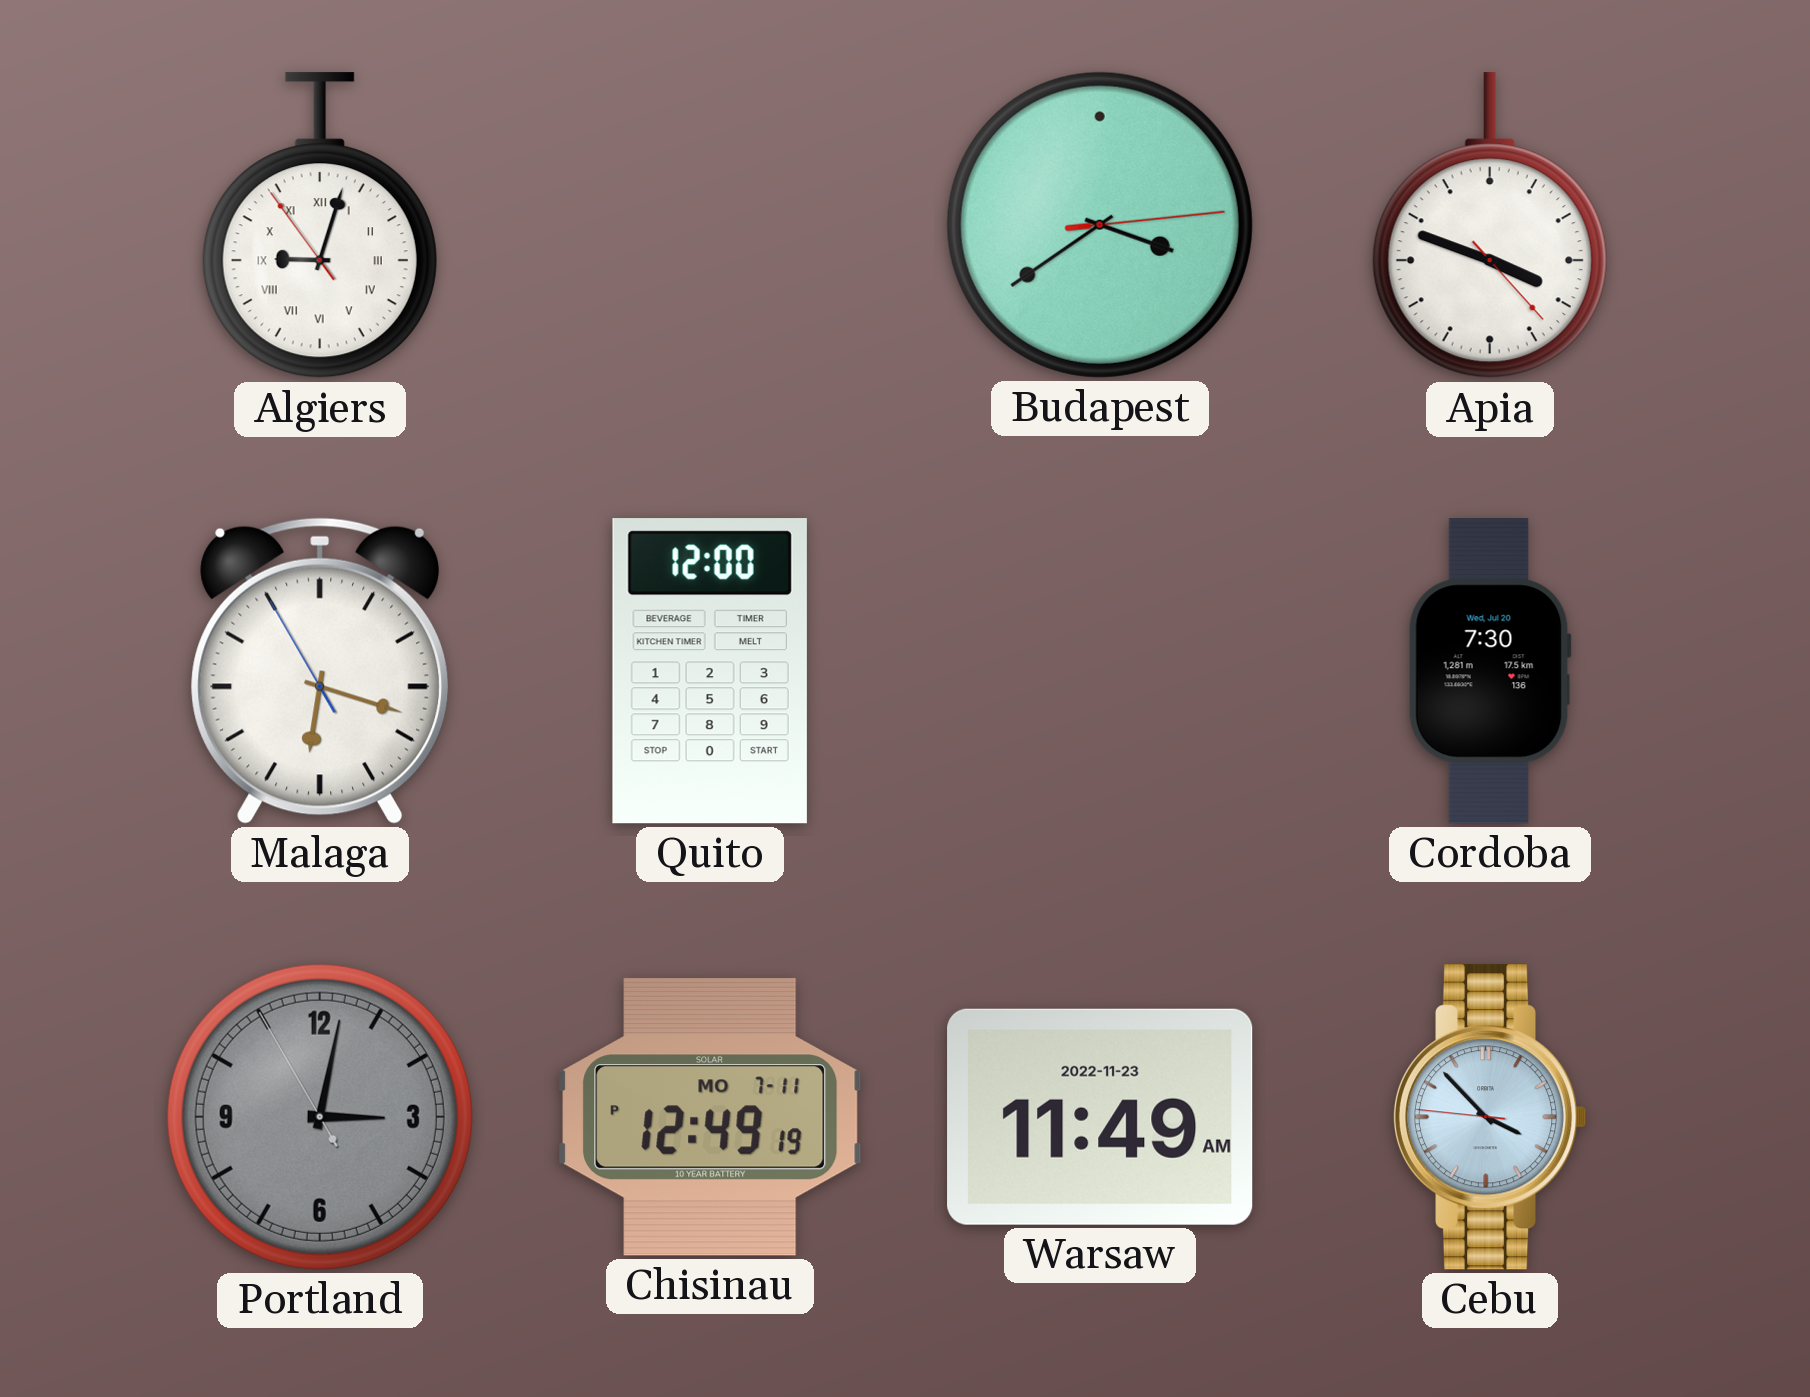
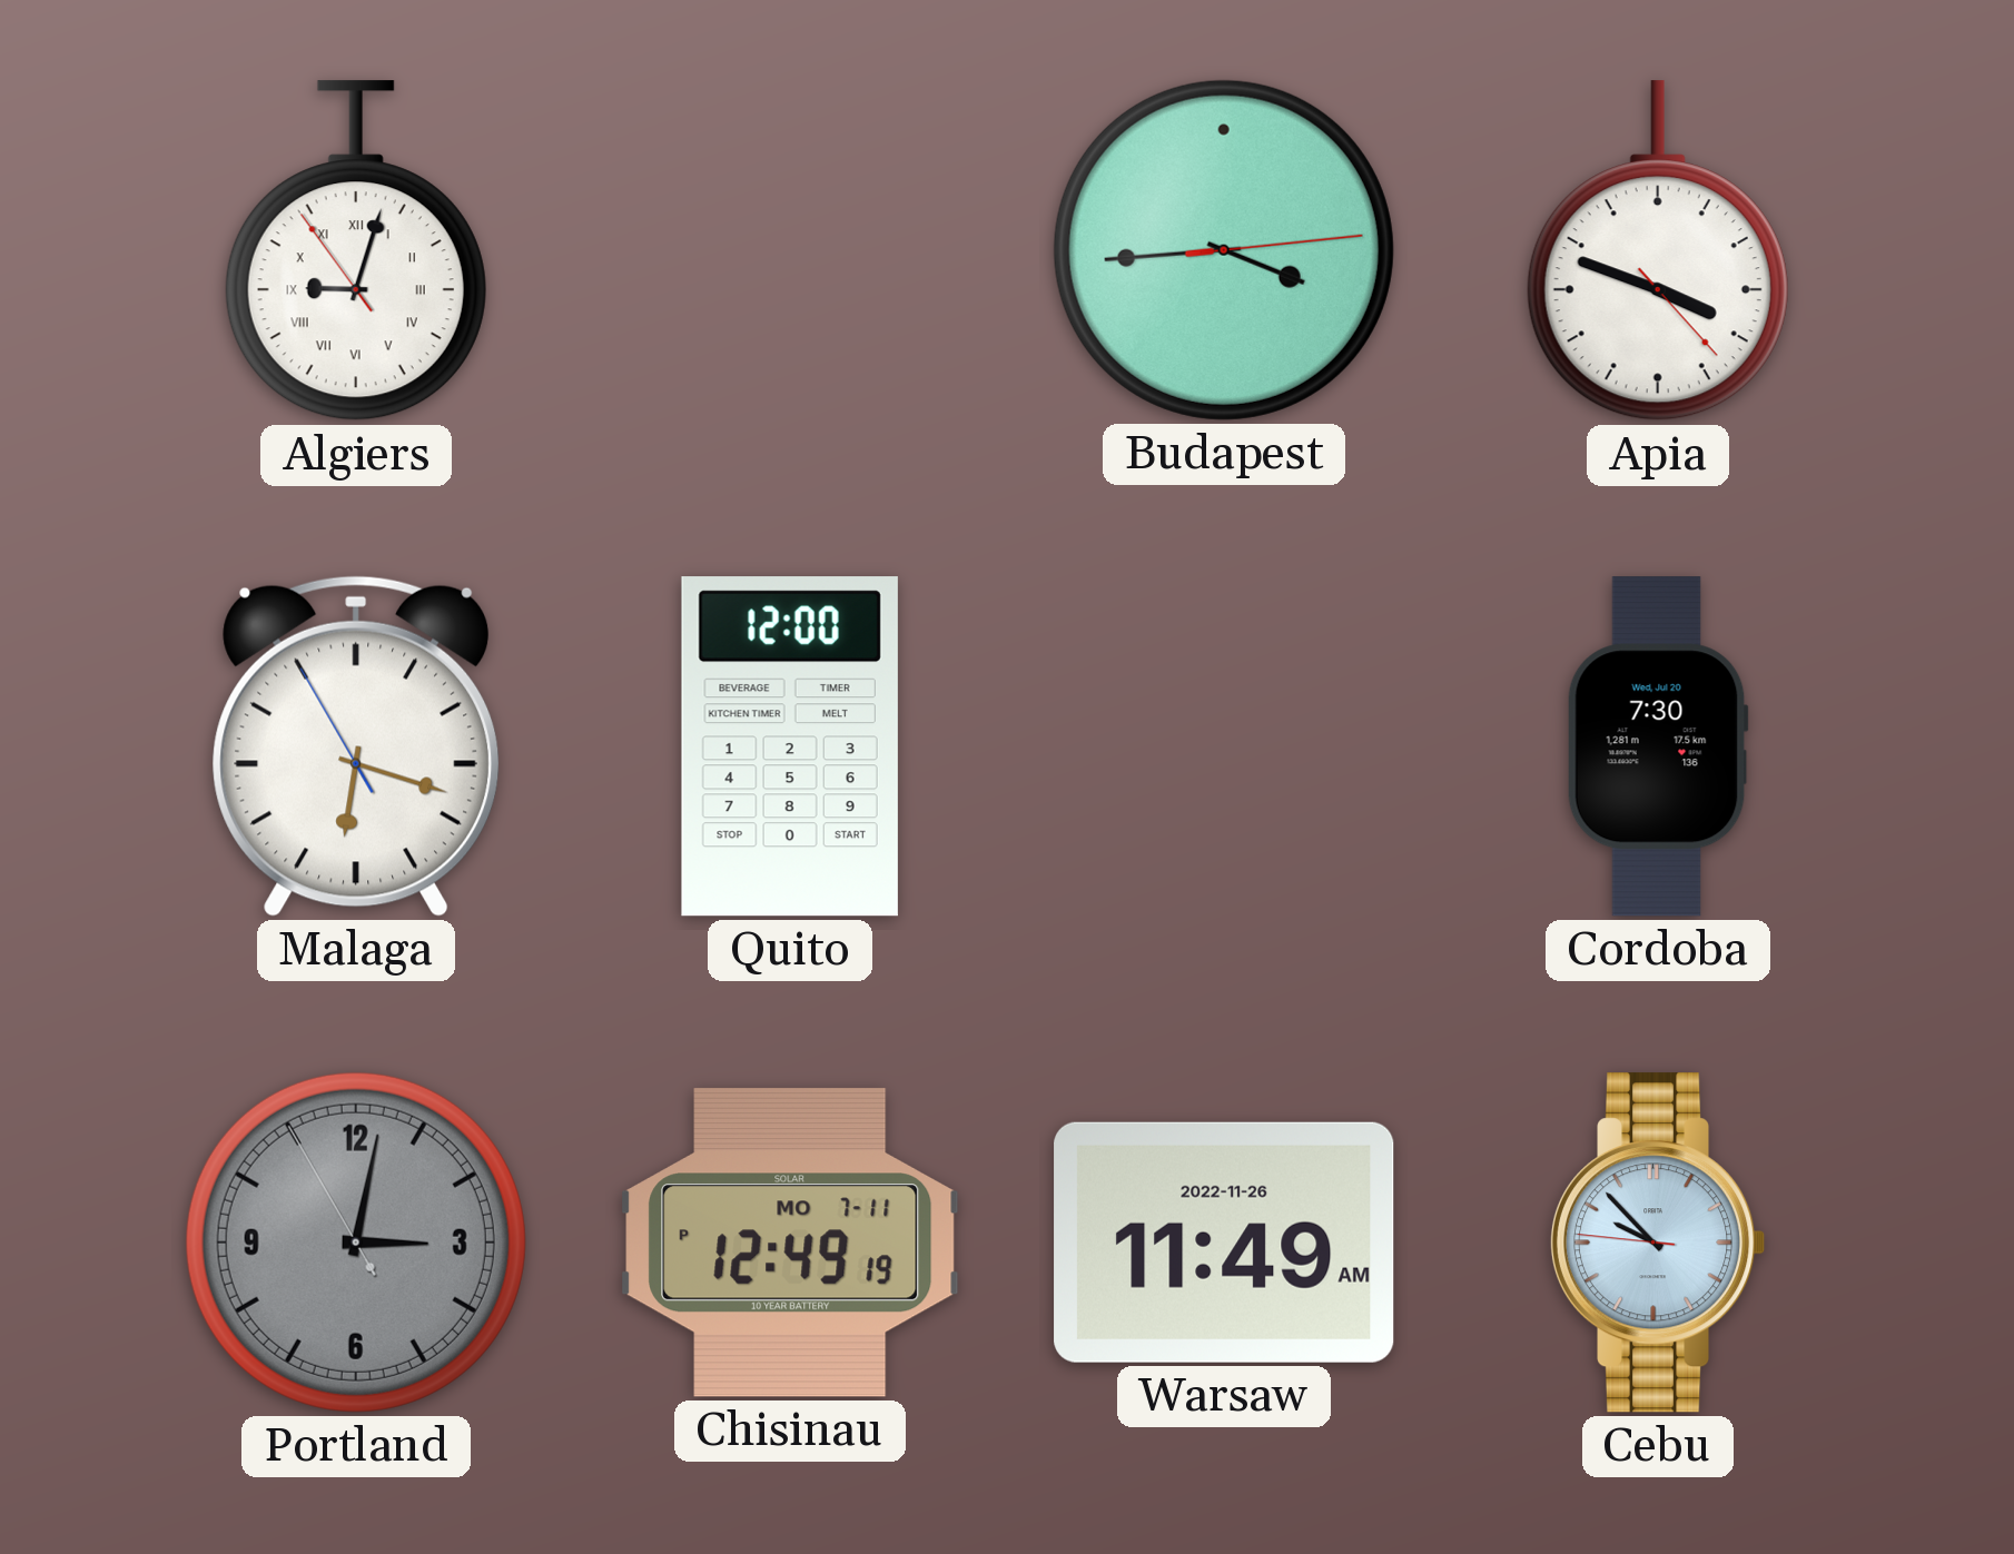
Budapest: 3:39 -> 3:44
Warsaw date: 2022-11-23 -> 2022-11-26
Cebu: 3:52 -> 9:52
